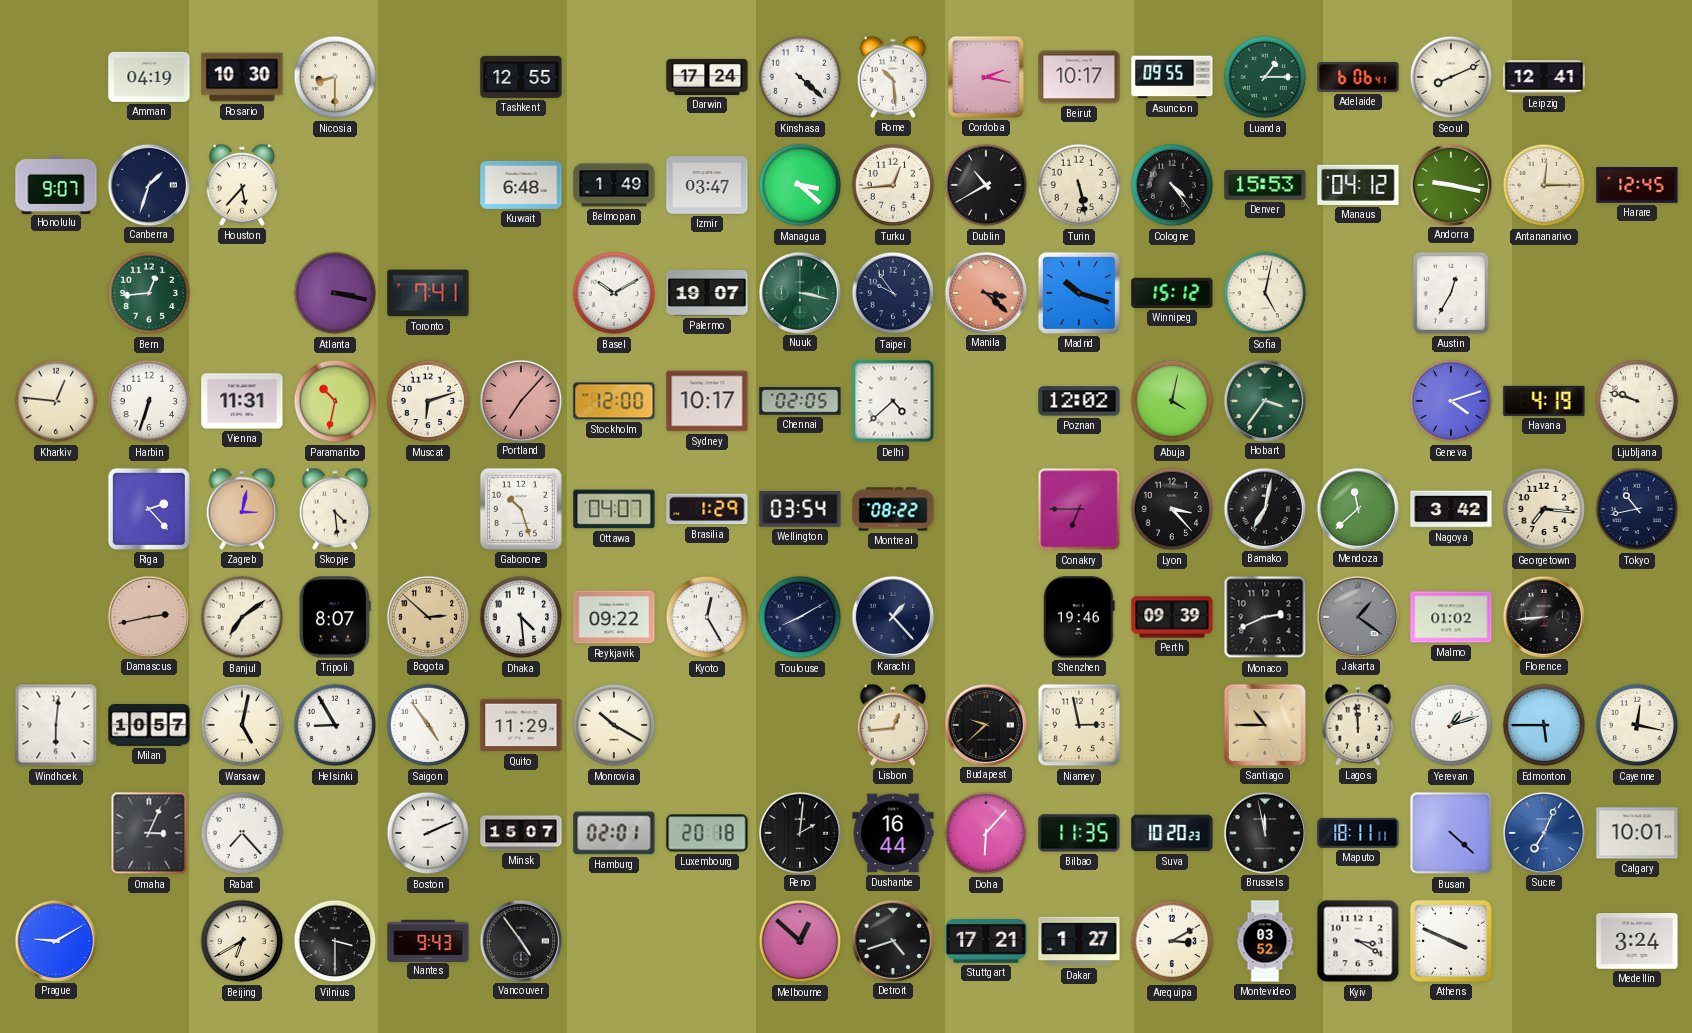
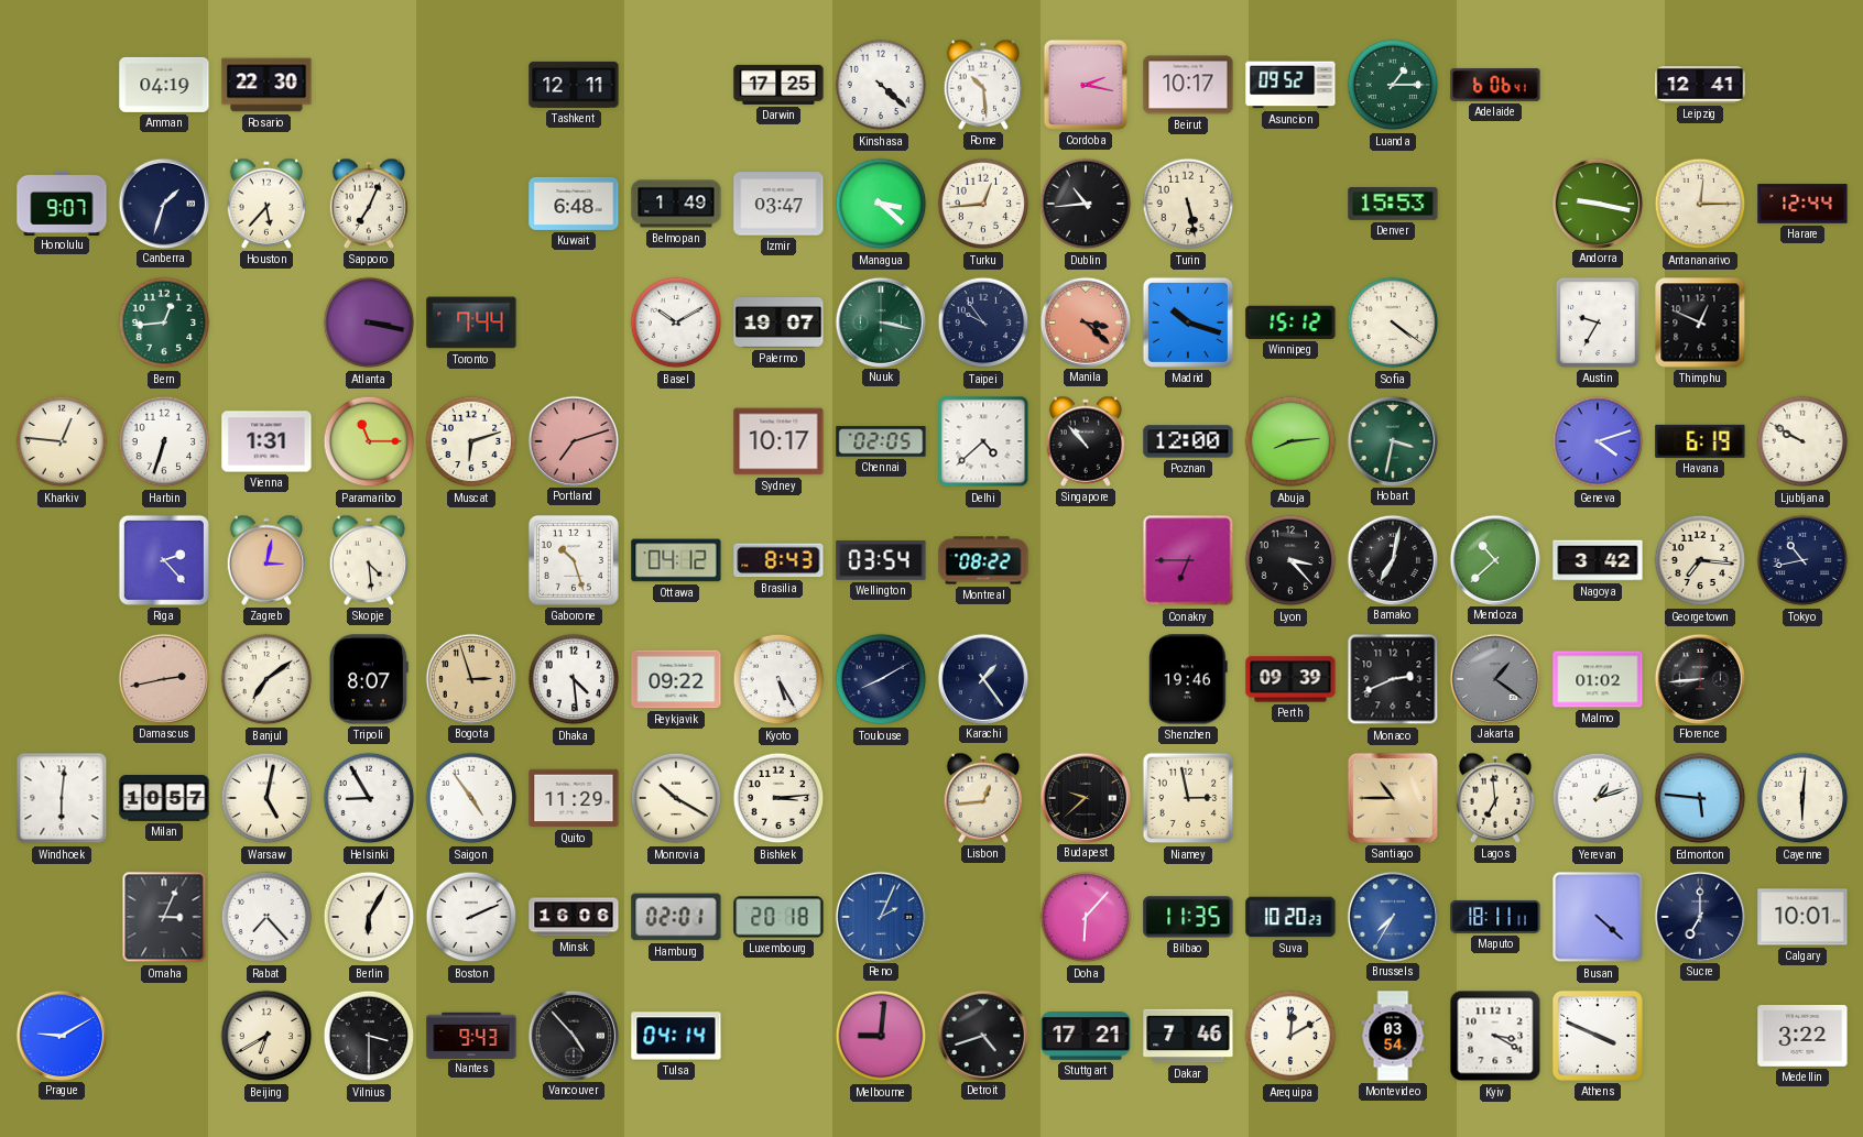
Rosario: 10:30 -> 22:30
Nicosia: 8:30 -> none
Tashkent: 12:55 -> 12:11
Darwin: 17:24 -> 17:25
Asuncion: 09:55 -> 09:52
Seoul: 8:11 -> none
Sapporo: none -> 7:04
Dublin: 10:40 -> 10:44
Cologne: 4:24 -> none
Manaus: 04:12 -> none
Harare: 12:45 -> 12:44
Toronto: 7:41 -> 7:44
Sofia: 5:02 -> 4:21
Austin: 12:35 -> 9:35
Thimphu: none -> 12:49
Vienna: 11:31 -> 1:31
Paramaribo: 10:32 -> 11:15
Portland: 7:07 -> 7:12
Stockholm: 12:00 -> none
Singapore: none -> 10:53
Poznan: 12:02 -> 12:00
Abuja: 4:02 -> 8:14
Hobart: 3:36 -> 3:32
Havana: 4:19 -> 6:19
Ljubljana: 9:48 -> 9:50
Ottawa: 04:07 -> 04:12
Brasilia: 1:29 -> 8:43
Mendoza: 11:38 -> 10:38
Bogota: 2:52 -> 2:57
Kyoto: 12:25 -> 5:25
Karachi: 1:23 -> 1:24
Bishkek: none -> 3:14
Lagos: 11:59 -> 6:59
Edmonton: 5:45 -> 5:46
Cayenne: 12:17 -> 6:01
Berlin: none -> 6:05
Minsk: 15:07 -> 16:06
Reno: 2:01 -> 2:04
Reno dial: black -> blue
Dushanbe: 16:44 -> none
Brussels: 11:58 -> 7:35
Brussels dial: black -> blue
Sucre: 7:04 -> 7:00
Sucre dial: blue -> navy
Vancouver: 4:54 -> 4:53
Tulsa: none -> 04:14
Melbourne: 12:52 -> 9:01
Dakar: 1:27 -> 7:46
Arequipa: 3:10 -> 12:10
Montevideo: 03:52 -> 03:54
Medellin: 3:24 -> 3:22
